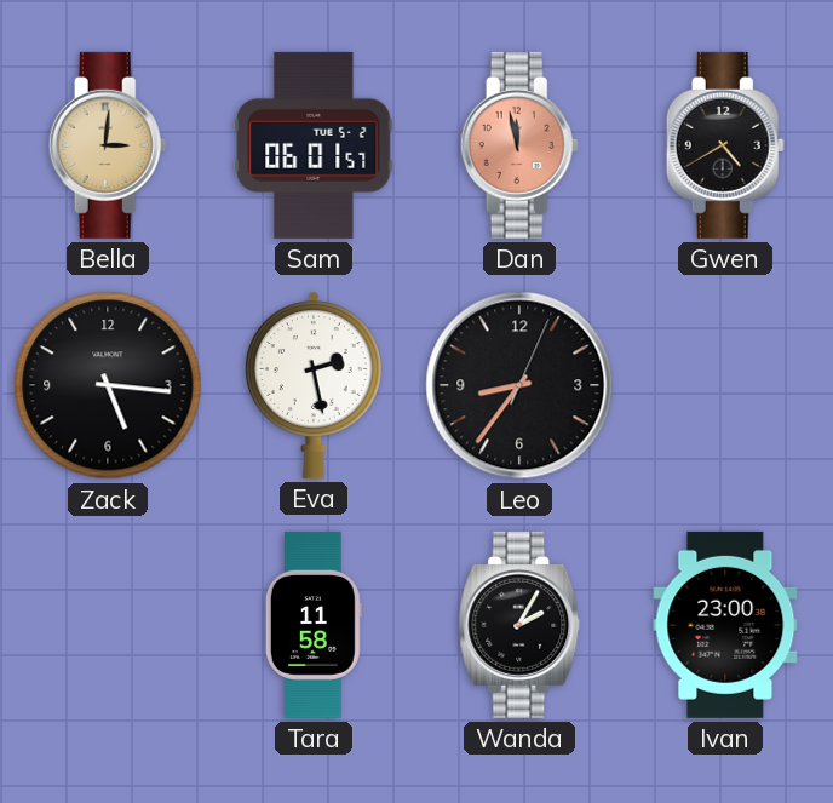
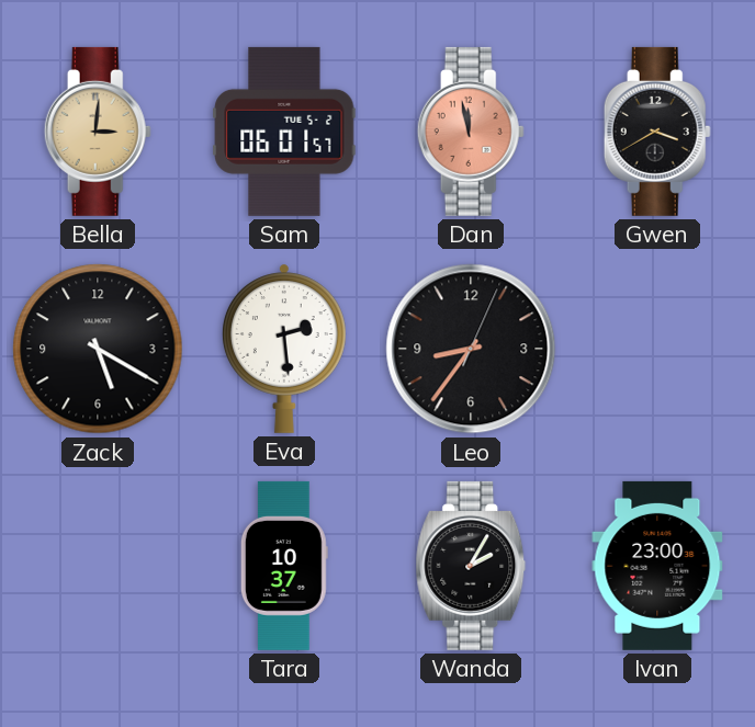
Gwen: 4:40 -> 3:40
Zack: 5:16 -> 5:20
Eva: 2:28 -> 2:29
Tara: 11:58 -> 10:37
